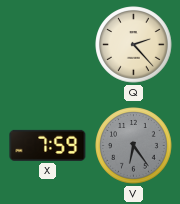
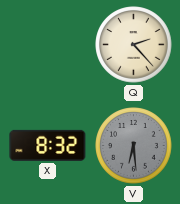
X: 7:59 -> 8:32
V: 6:24 -> 6:29
